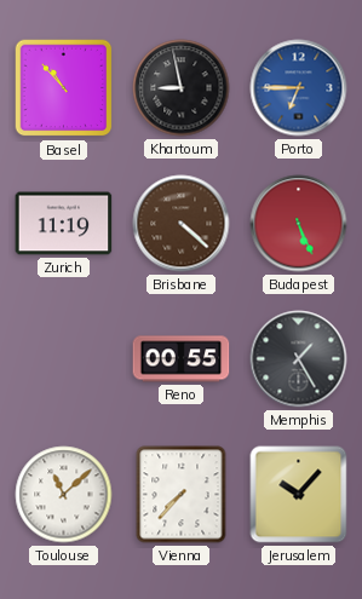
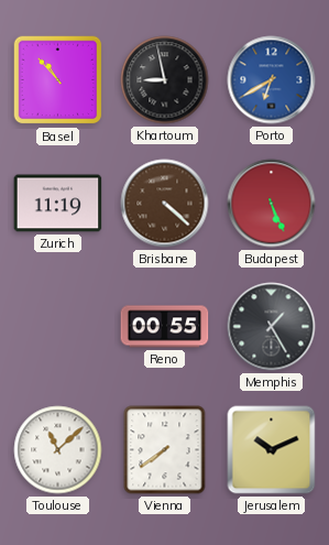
Porto: 6:45 -> 6:40
Vienna: 7:37 -> 7:39
Jerusalem: 10:07 -> 10:11
